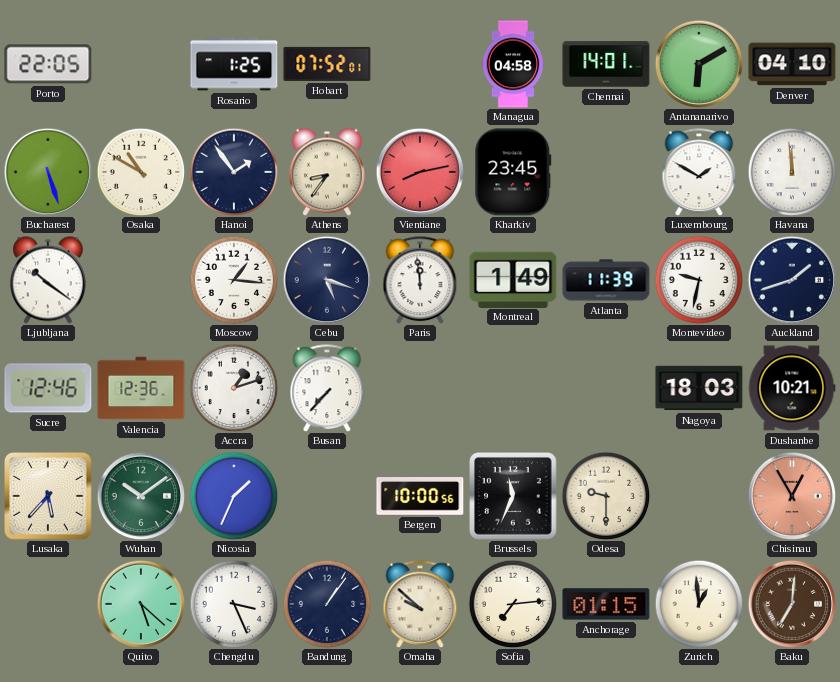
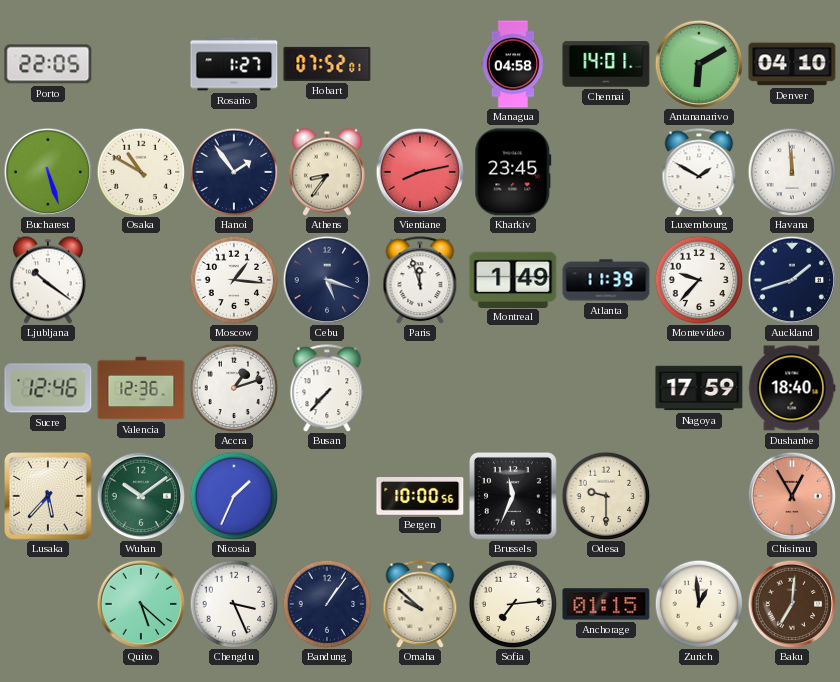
Rosario: 1:25 -> 1:27
Paris: 11:59 -> 11:57
Montevideo: 9:32 -> 9:37
Nagoya: 18:03 -> 17:59
Dushanbe: 10:21 -> 18:40
